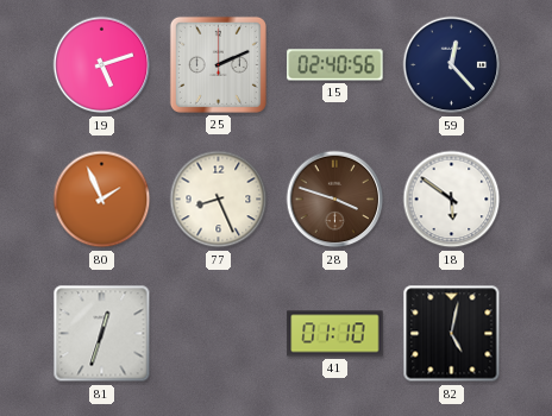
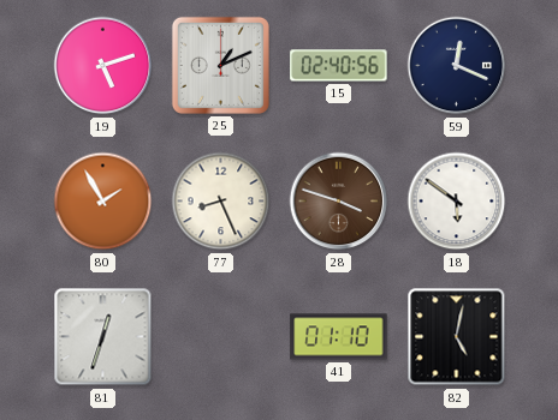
25: 2:11 -> 1:11
59: 12:23 -> 12:19
80: 1:56 -> 1:55
